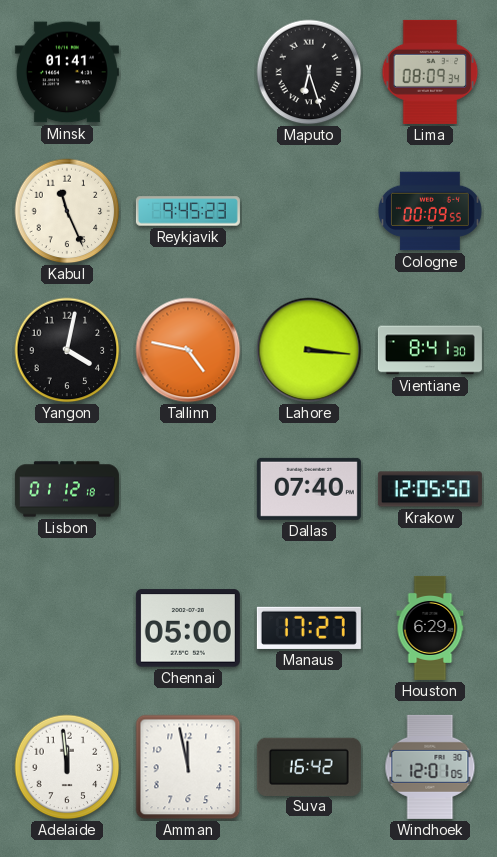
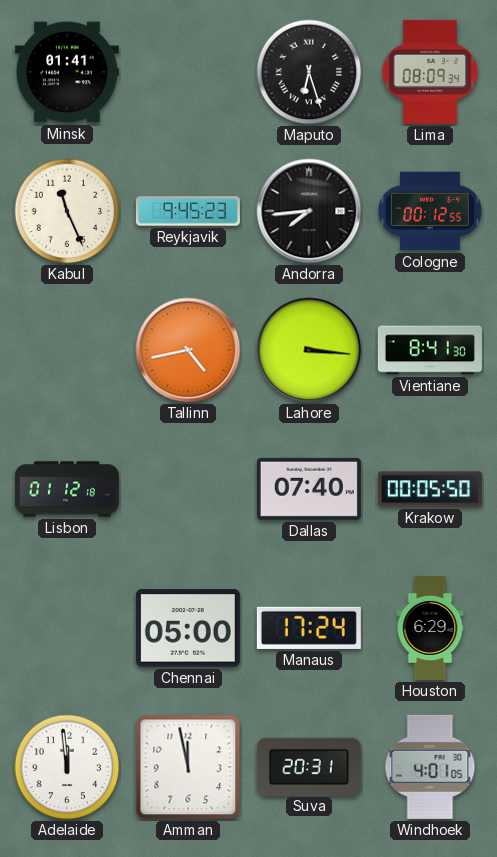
Andorra: none -> 7:44
Cologne: 00:09 -> 00:12
Yangon: 4:02 -> none
Tallinn: 4:47 -> 4:43
Krakow: 12:05 -> 00:05
Manaus: 17:27 -> 17:24
Suva: 16:42 -> 20:31
Windhoek: 12:01 -> 4:01
